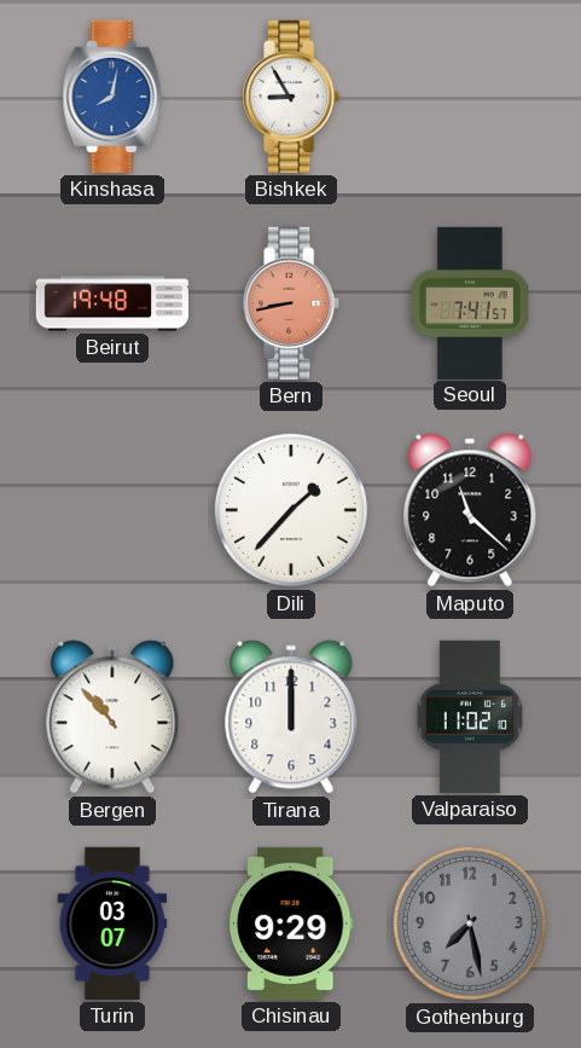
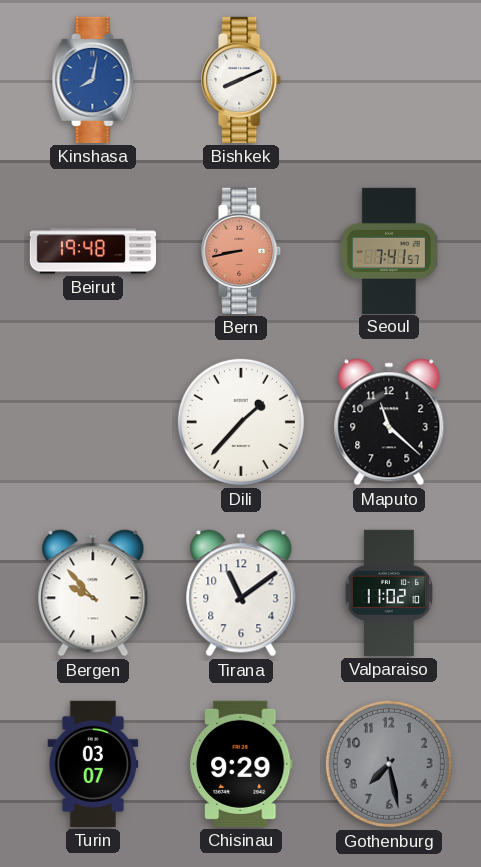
Bishkek: 8:55 -> 8:11
Bergen: 10:53 -> 9:53
Tirana: 12:00 -> 11:09
